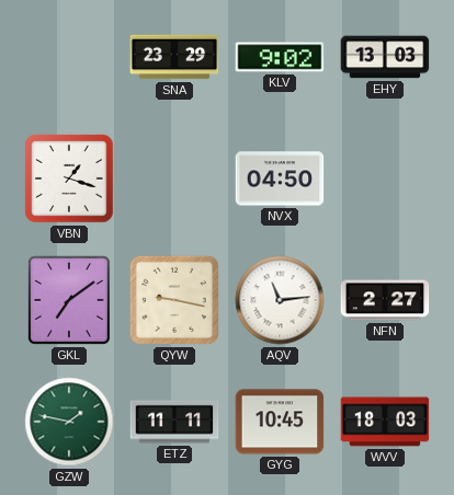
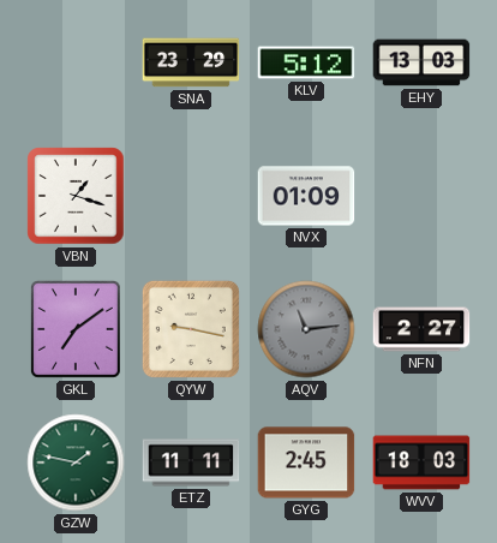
KLV: 9:02 -> 5:12
NVX: 04:50 -> 01:09
AQV dial: white -> grey
GYG: 10:45 -> 2:45
